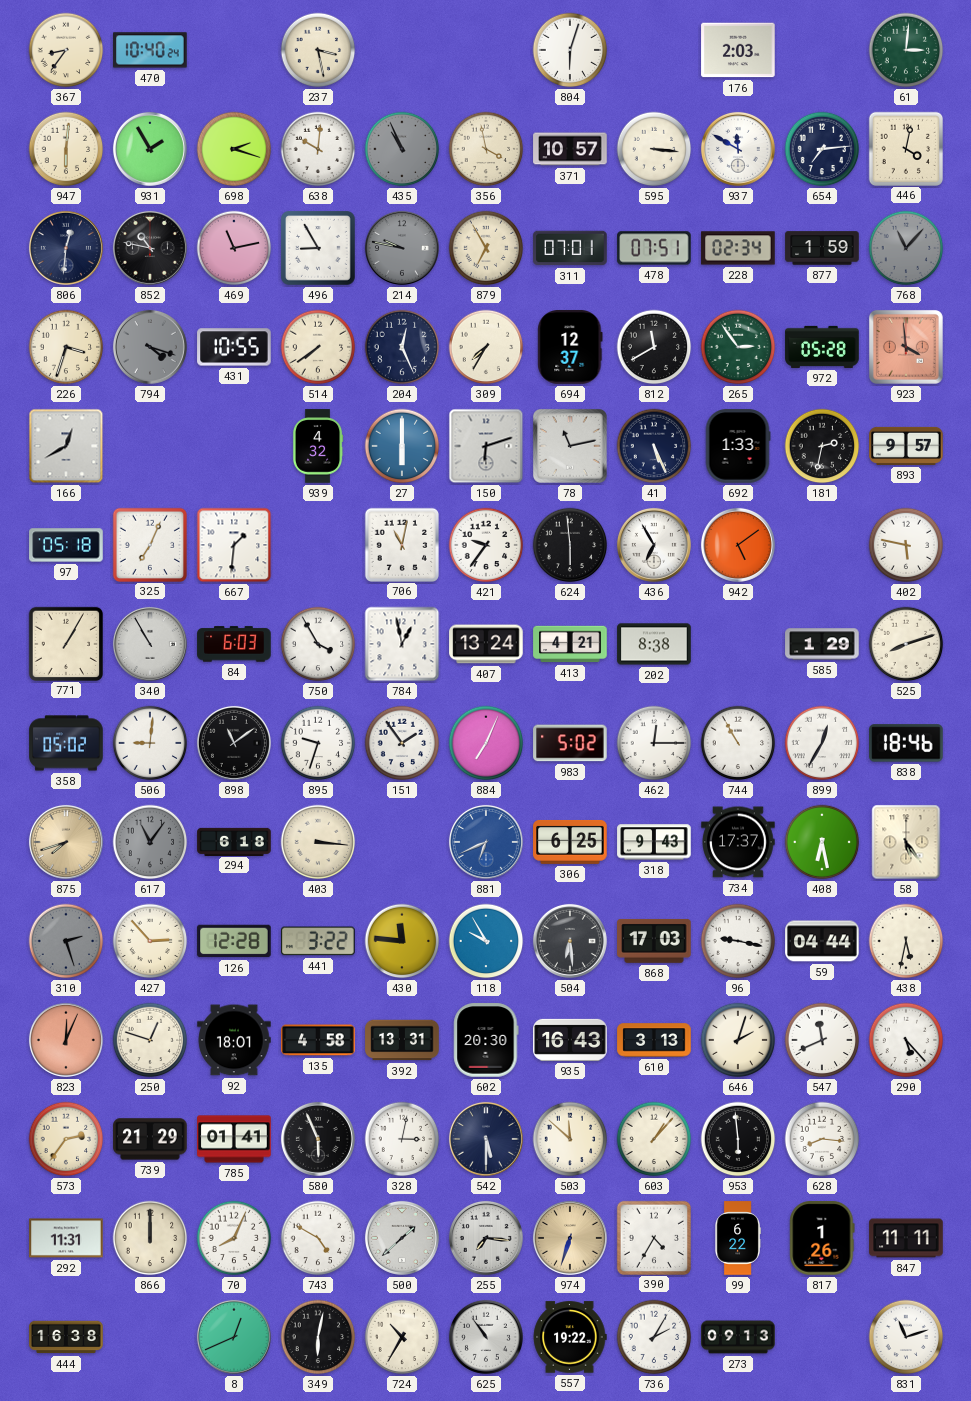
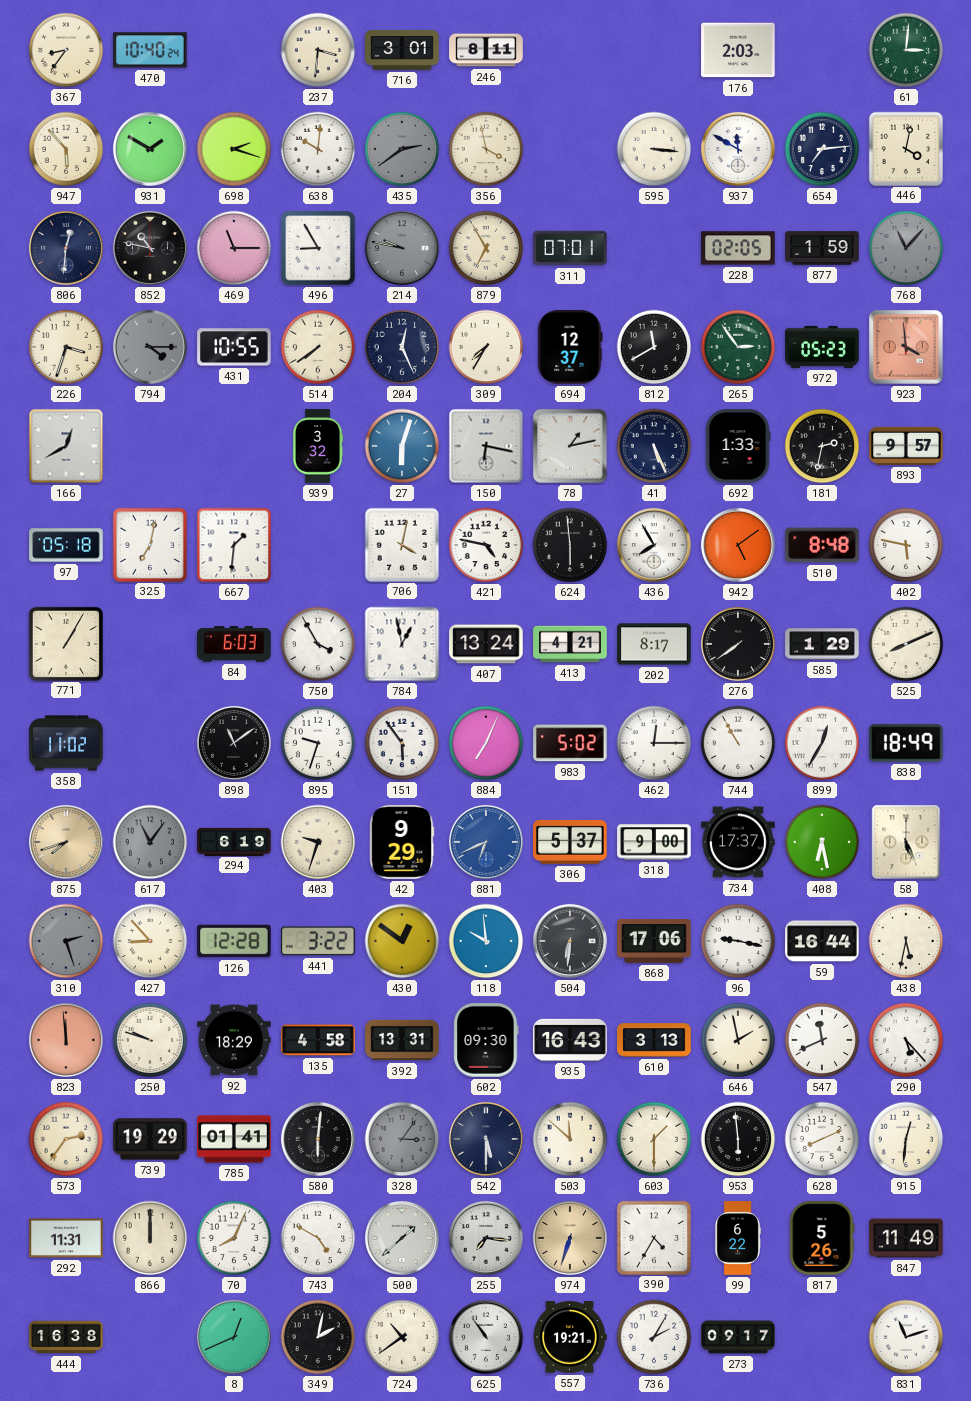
237: 3:28 -> 3:31
716: none -> 3:01
246: none -> 8:11
804: 6:03 -> none
947: 6:01 -> 5:53
931: 1:55 -> 1:50
435: 10:56 -> 2:39
371: 10:57 -> none
469: 11:13 -> 11:15
478: 07:51 -> none
228: 02:34 -> 02:05
794: 4:18 -> 4:15
972: 05:28 -> 05:23
939: 4:32 -> 3:32
27: 6:00 -> 6:03
150: 6:12 -> 6:17
78: 11:13 -> 1:13
325: 7:04 -> 7:02
706: 11:02 -> 4:02
421: 9:36 -> 4:47
436: 6:55 -> 7:55
510: none -> 8:48
340: 10:55 -> none
202: 8:38 -> 8:17
276: none -> 7:39
525: 8:12 -> 8:11
358: 05:02 -> 11:02
506: 9:01 -> none
151: 1:54 -> 5:54
838: 18:46 -> 18:49
294: 6:18 -> 6:19
403: 3:16 -> 9:33
42: none -> 9:29
306: 6:25 -> 5:37
318: 9:43 -> 9:00
58: 5:24 -> 5:26
427: 2:53 -> 8:53
430: 11:46 -> 12:51
118: 9:55 -> 9:59
504: 6:29 -> 6:31
868: 17:03 -> 17:06
59: 04:44 -> 16:44
823: 12:04 -> 11:59
250: 12:48 -> 9:48
92: 18:01 -> 18:29
602: 20:30 -> 09:30
646: 2:03 -> 1:58
739: 21:29 -> 19:29
580: 5:56 -> 6:01
328: 3:02 -> 3:06
328 dial: white -> grey
603: 1:07 -> 1:30
628: 8:16 -> 8:11
915: none -> 12:31
817: 1:26 -> 5:26
847: 11:11 -> 11:49
349: 6:02 -> 2:02
724: 10:35 -> 10:39
557: 19:22 -> 19:21
273: 09:13 -> 09:17
